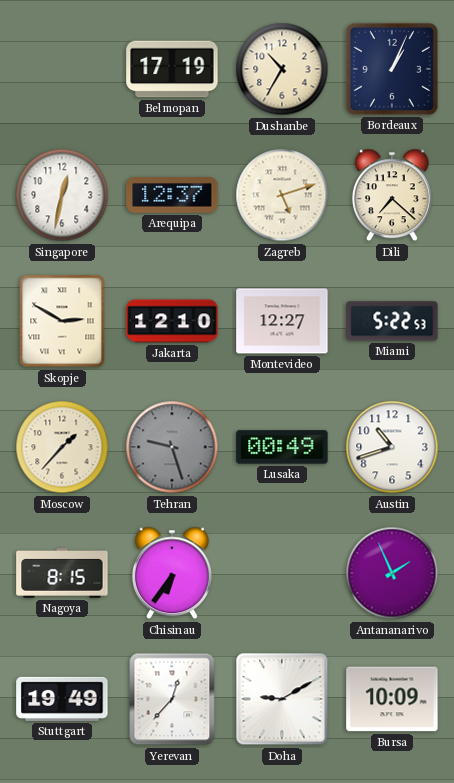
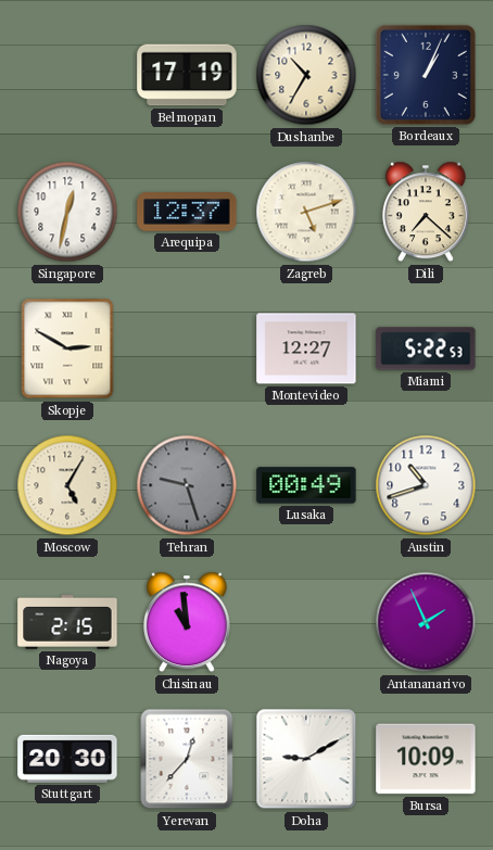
Jakarta: 12:10 -> none
Moscow: 1:37 -> 5:05
Nagoya: 8:15 -> 2:15
Chisinau: 6:36 -> 10:59
Stuttgart: 19:49 -> 20:30
